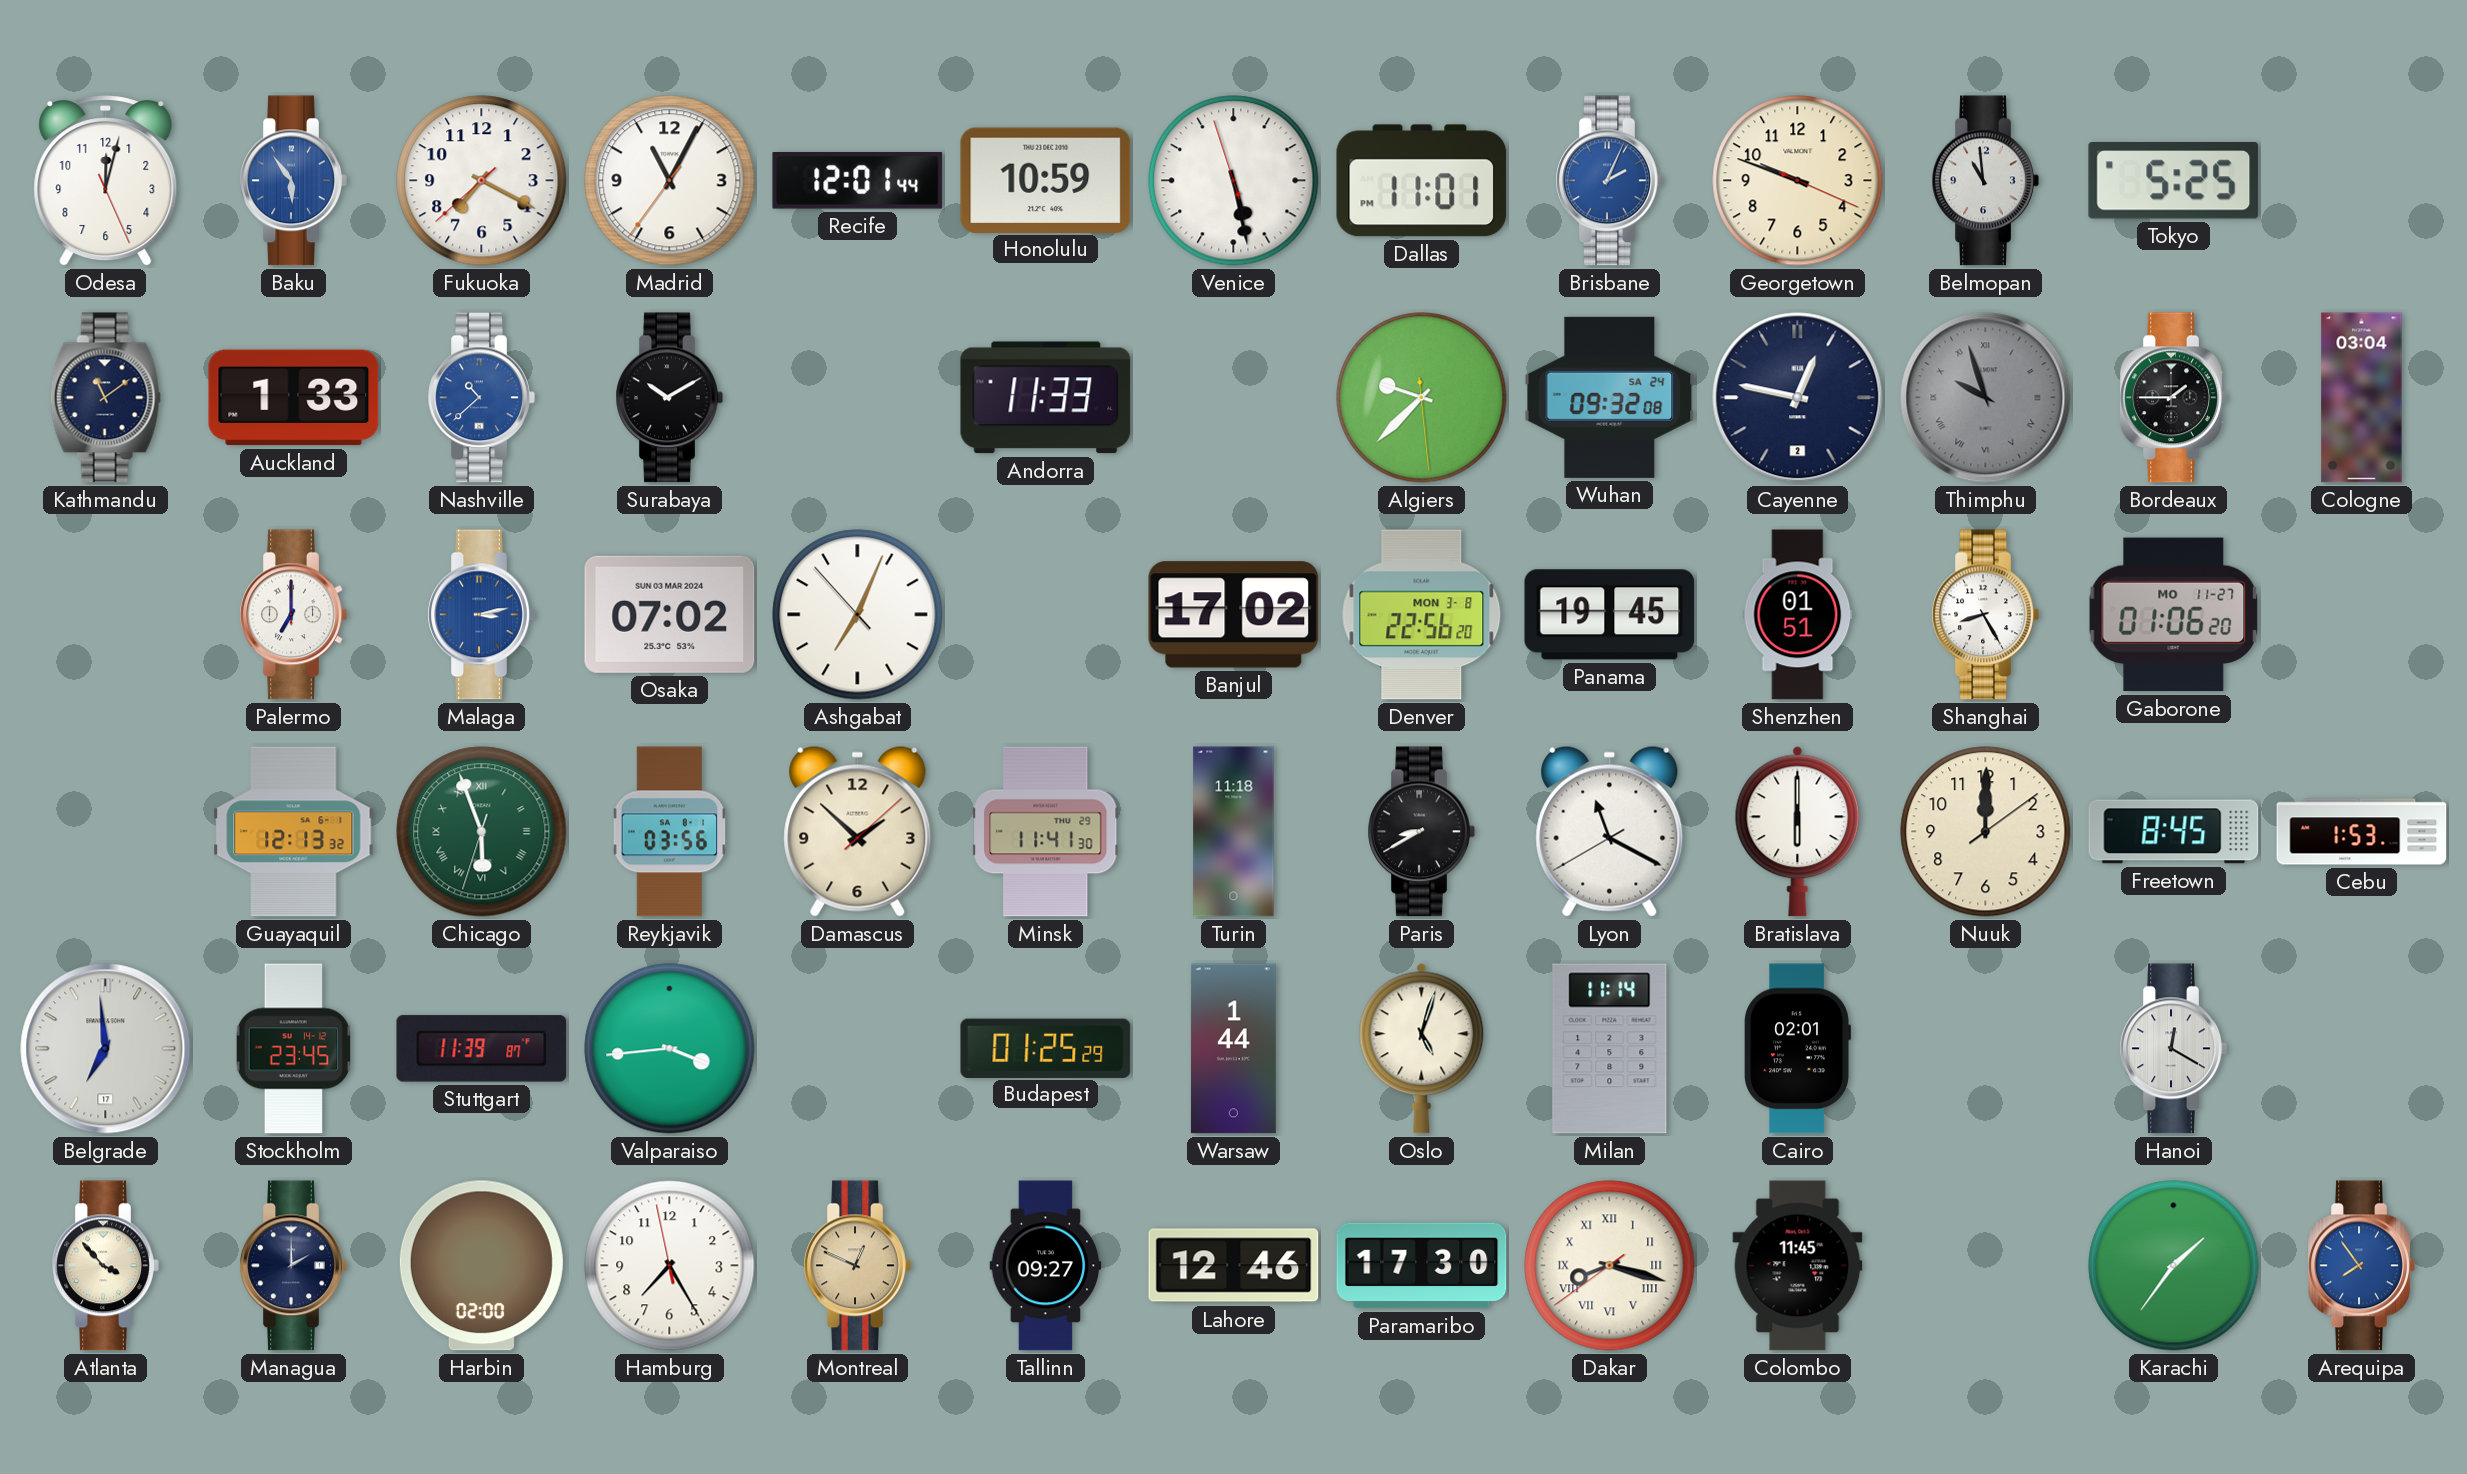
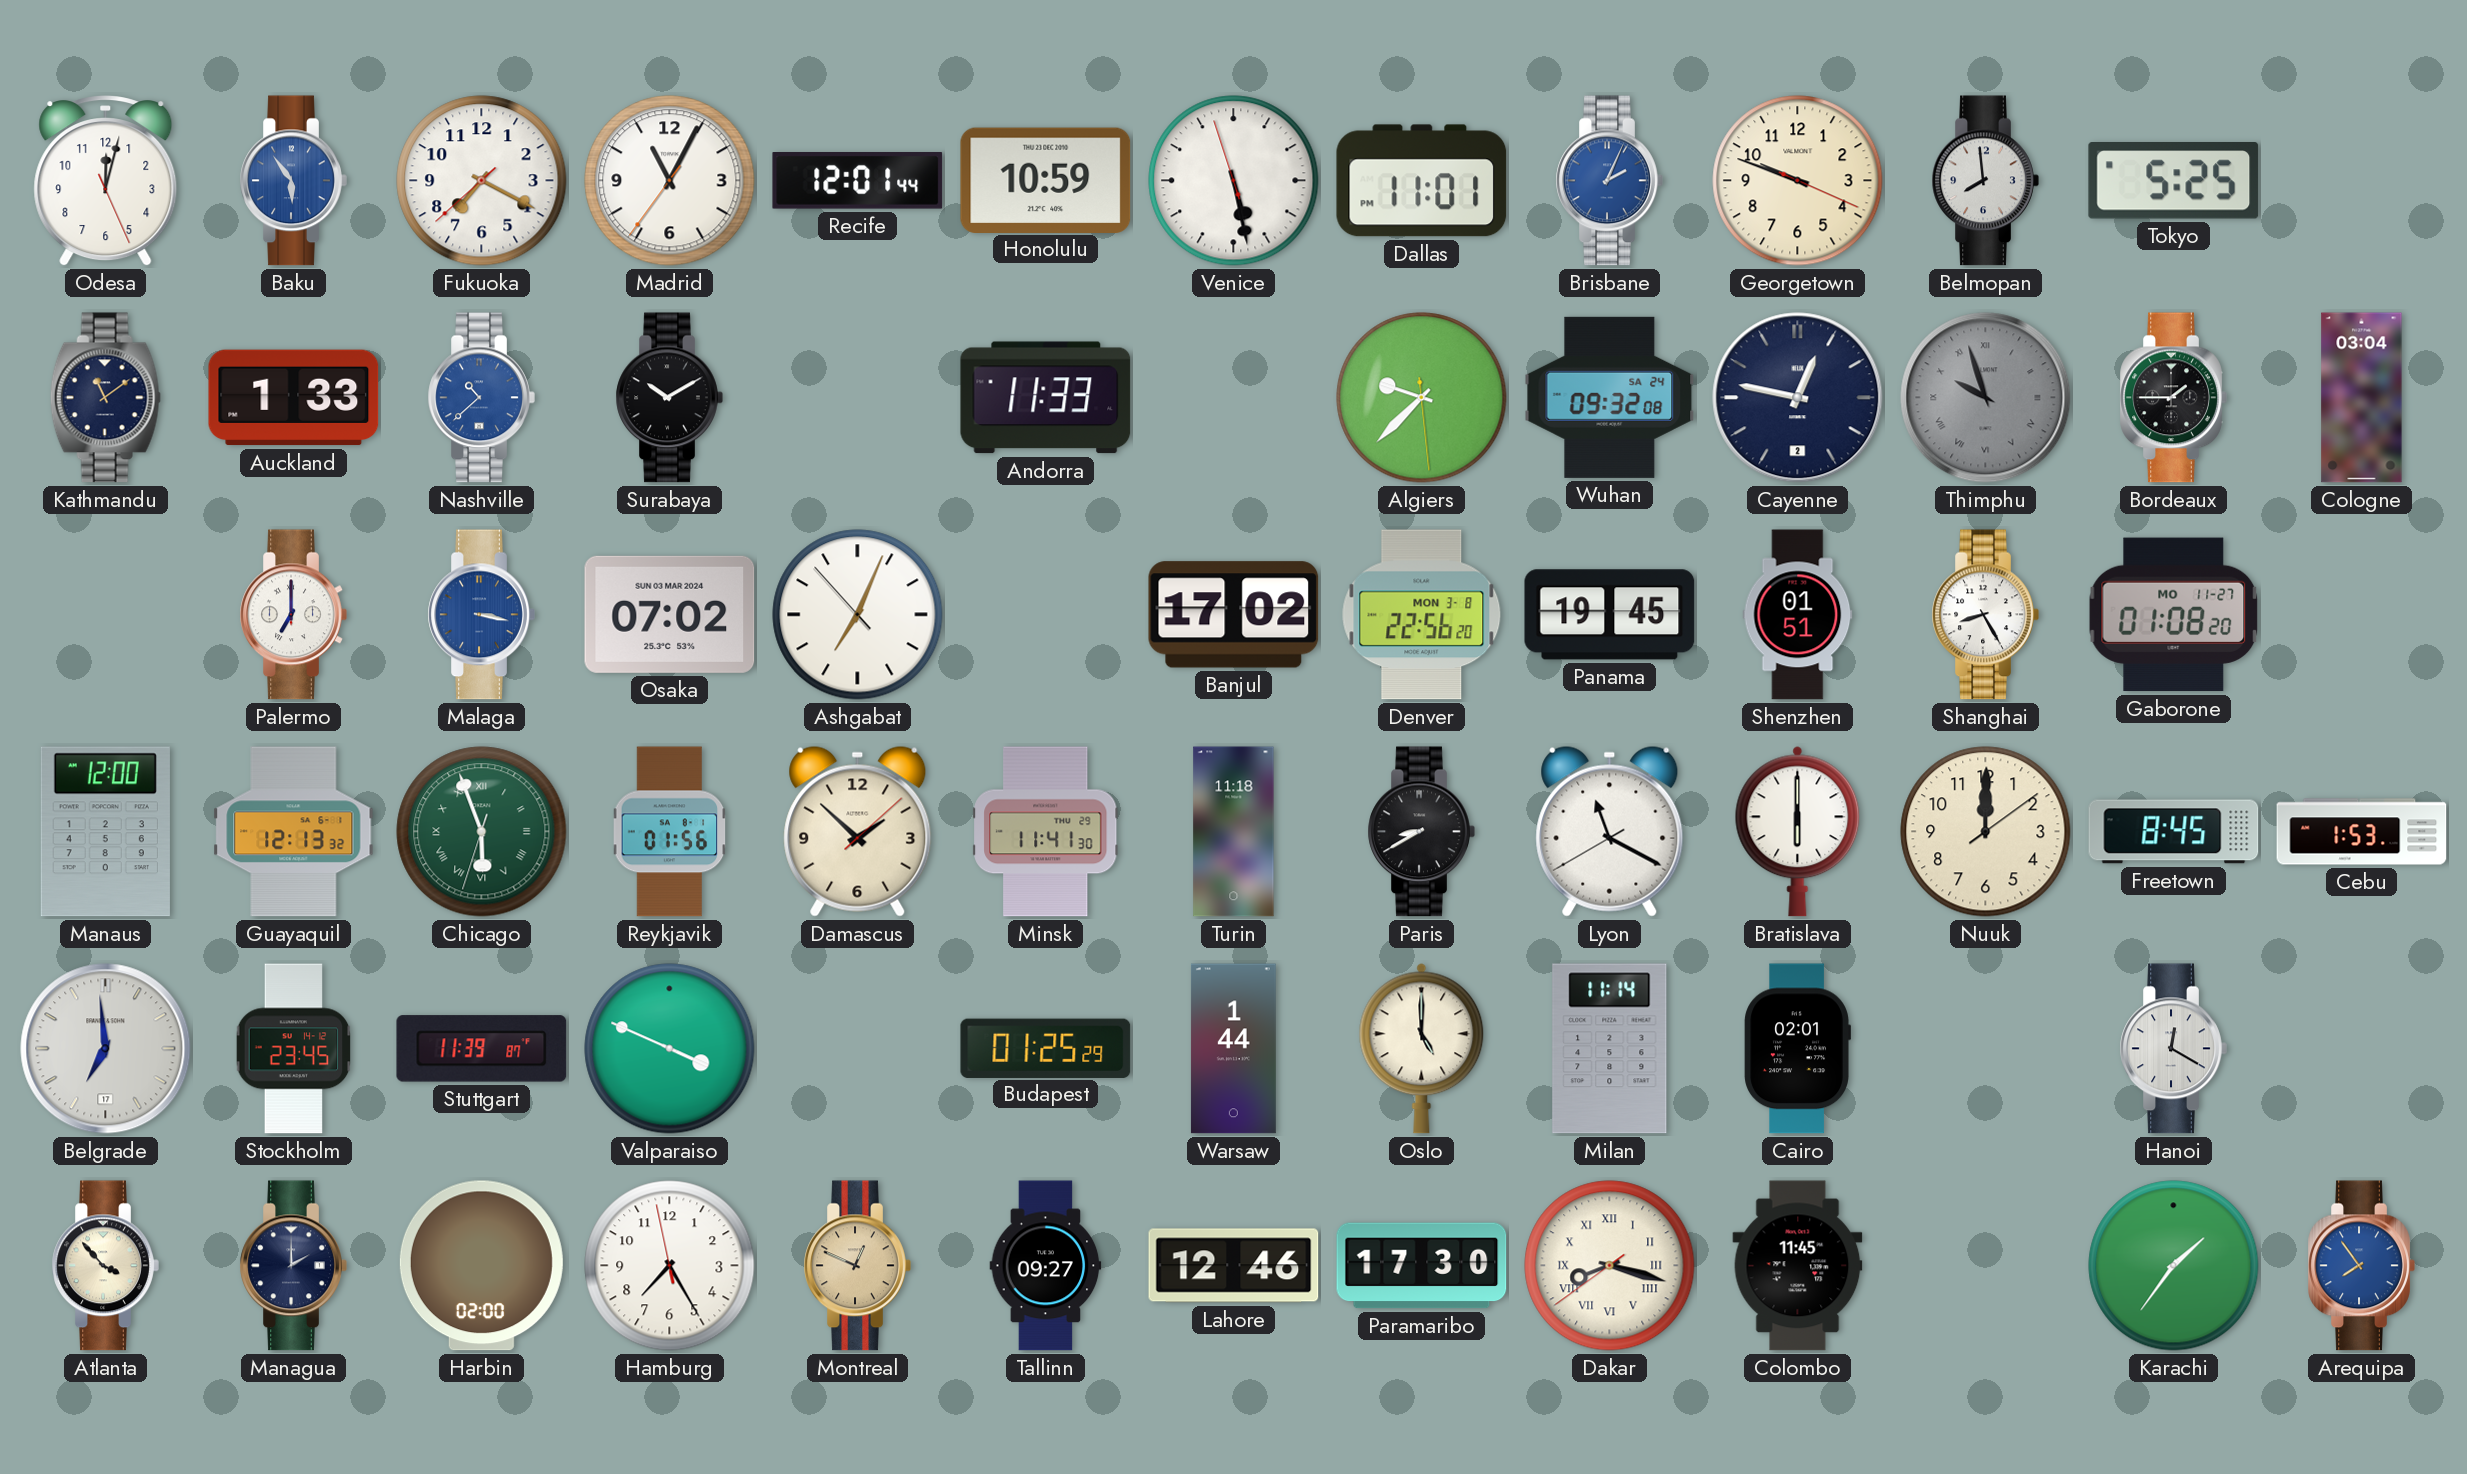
Belmopan: 10:59 -> 7:59
Malaga: 3:13 -> 3:17
Gaborone: 01:06 -> 01:08
Manaus: none -> 12:00
Reykjavik: 03:56 -> 01:56
Valparaiso: 3:44 -> 3:49
Oslo: 5:03 -> 5:00
